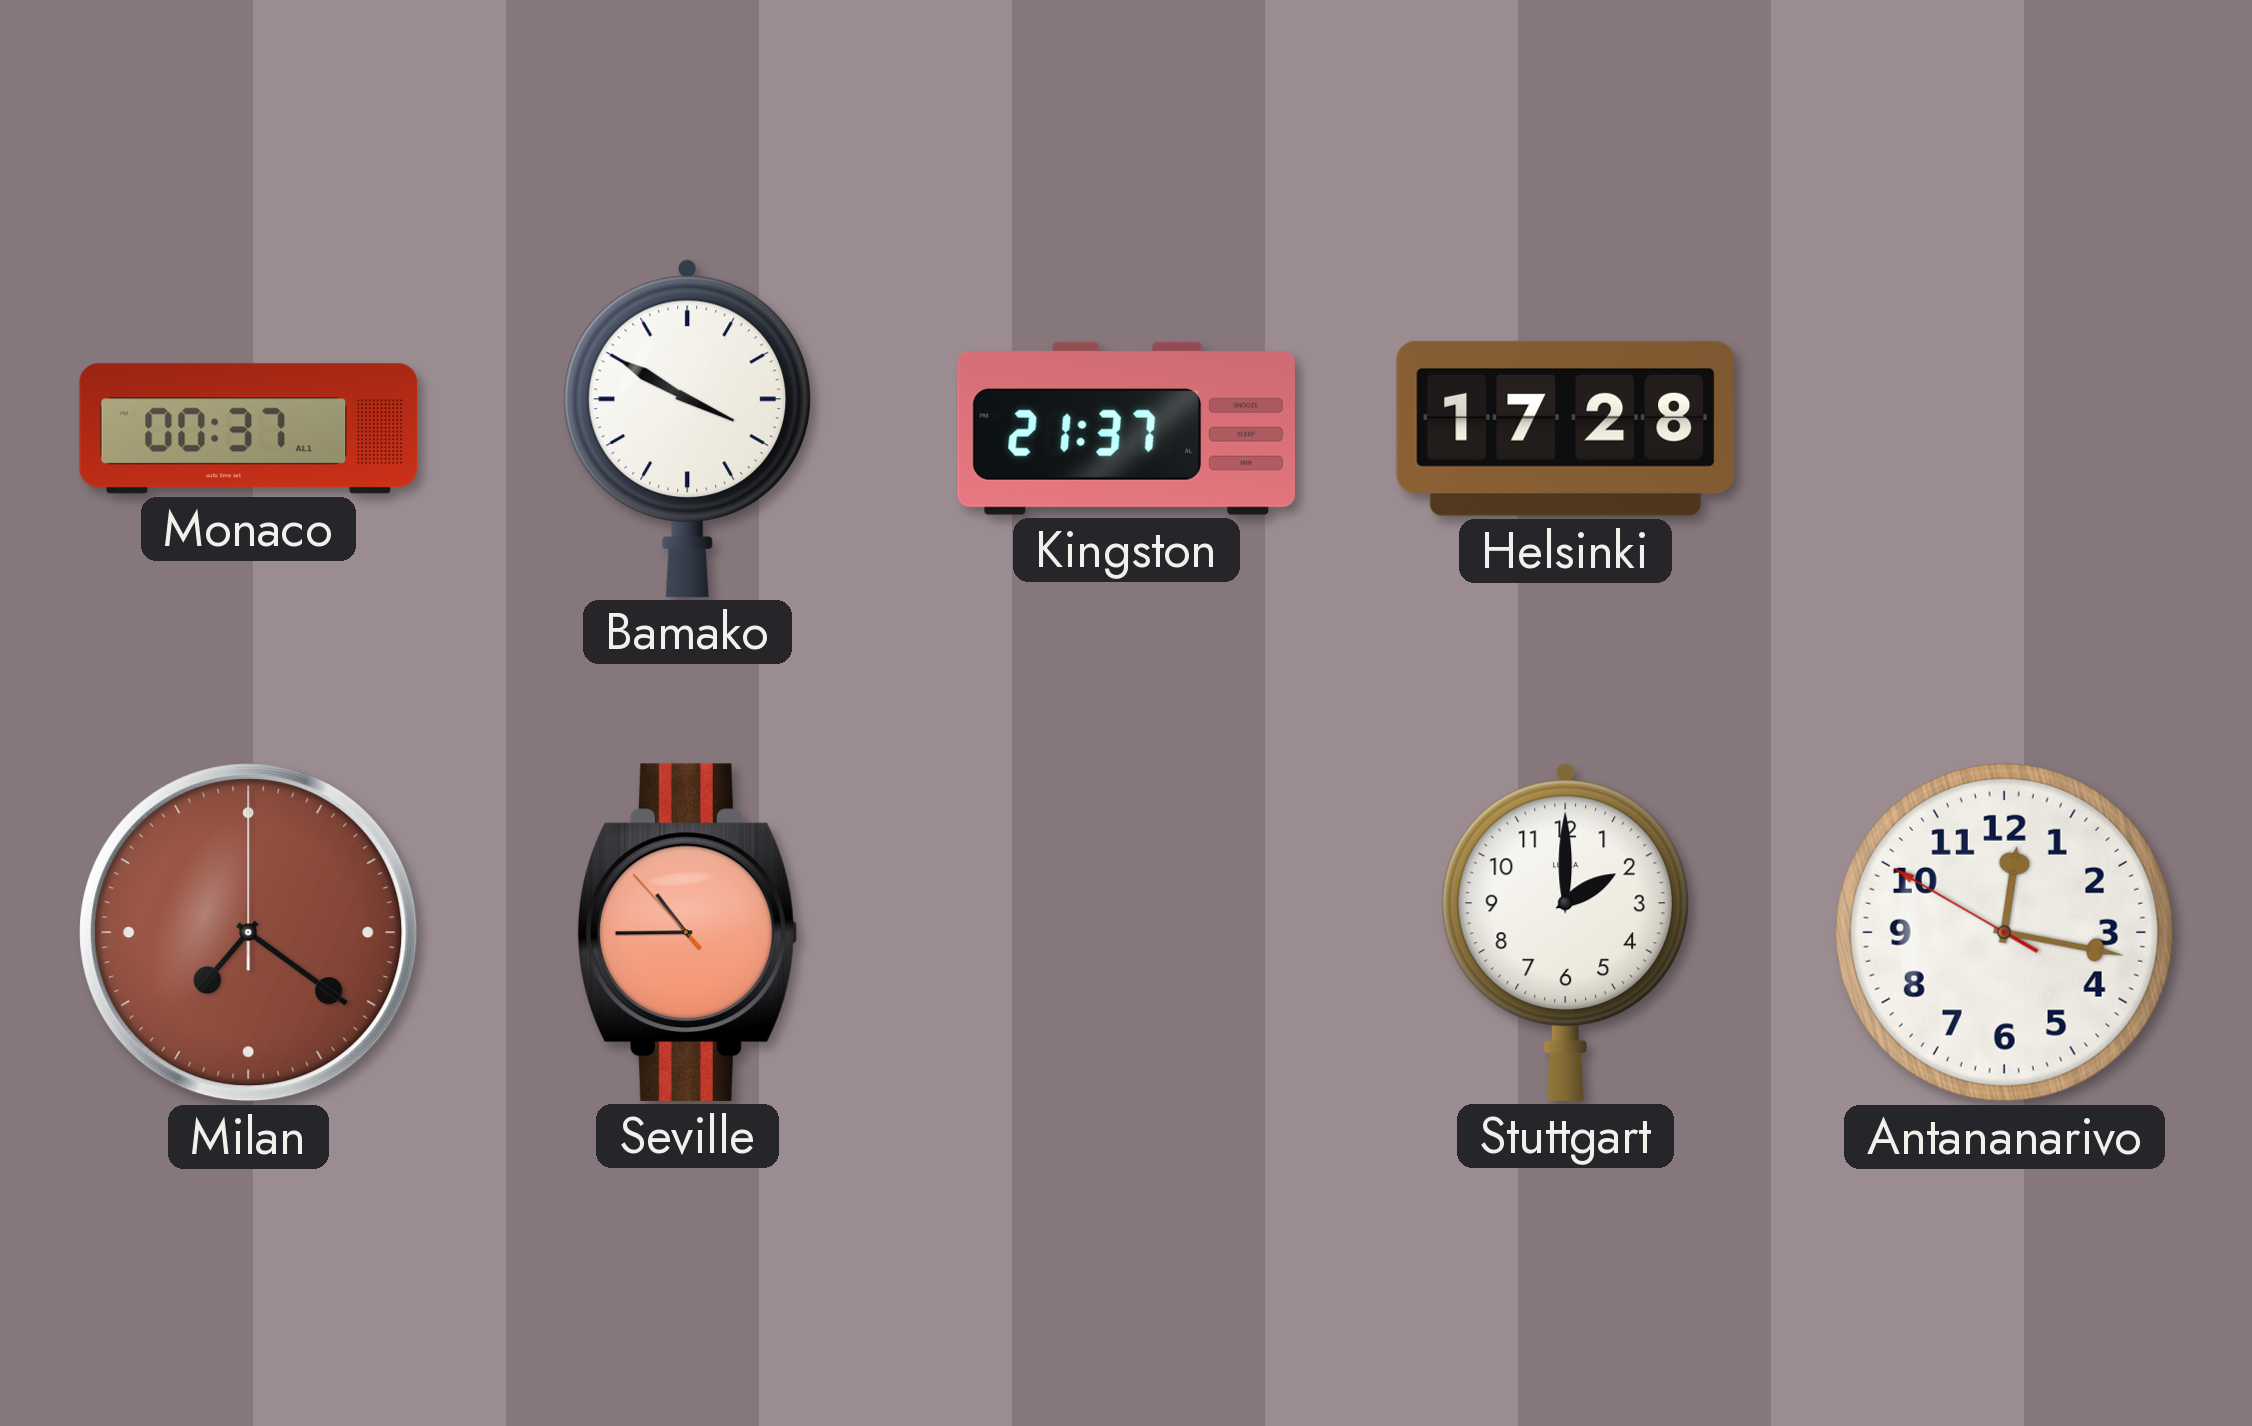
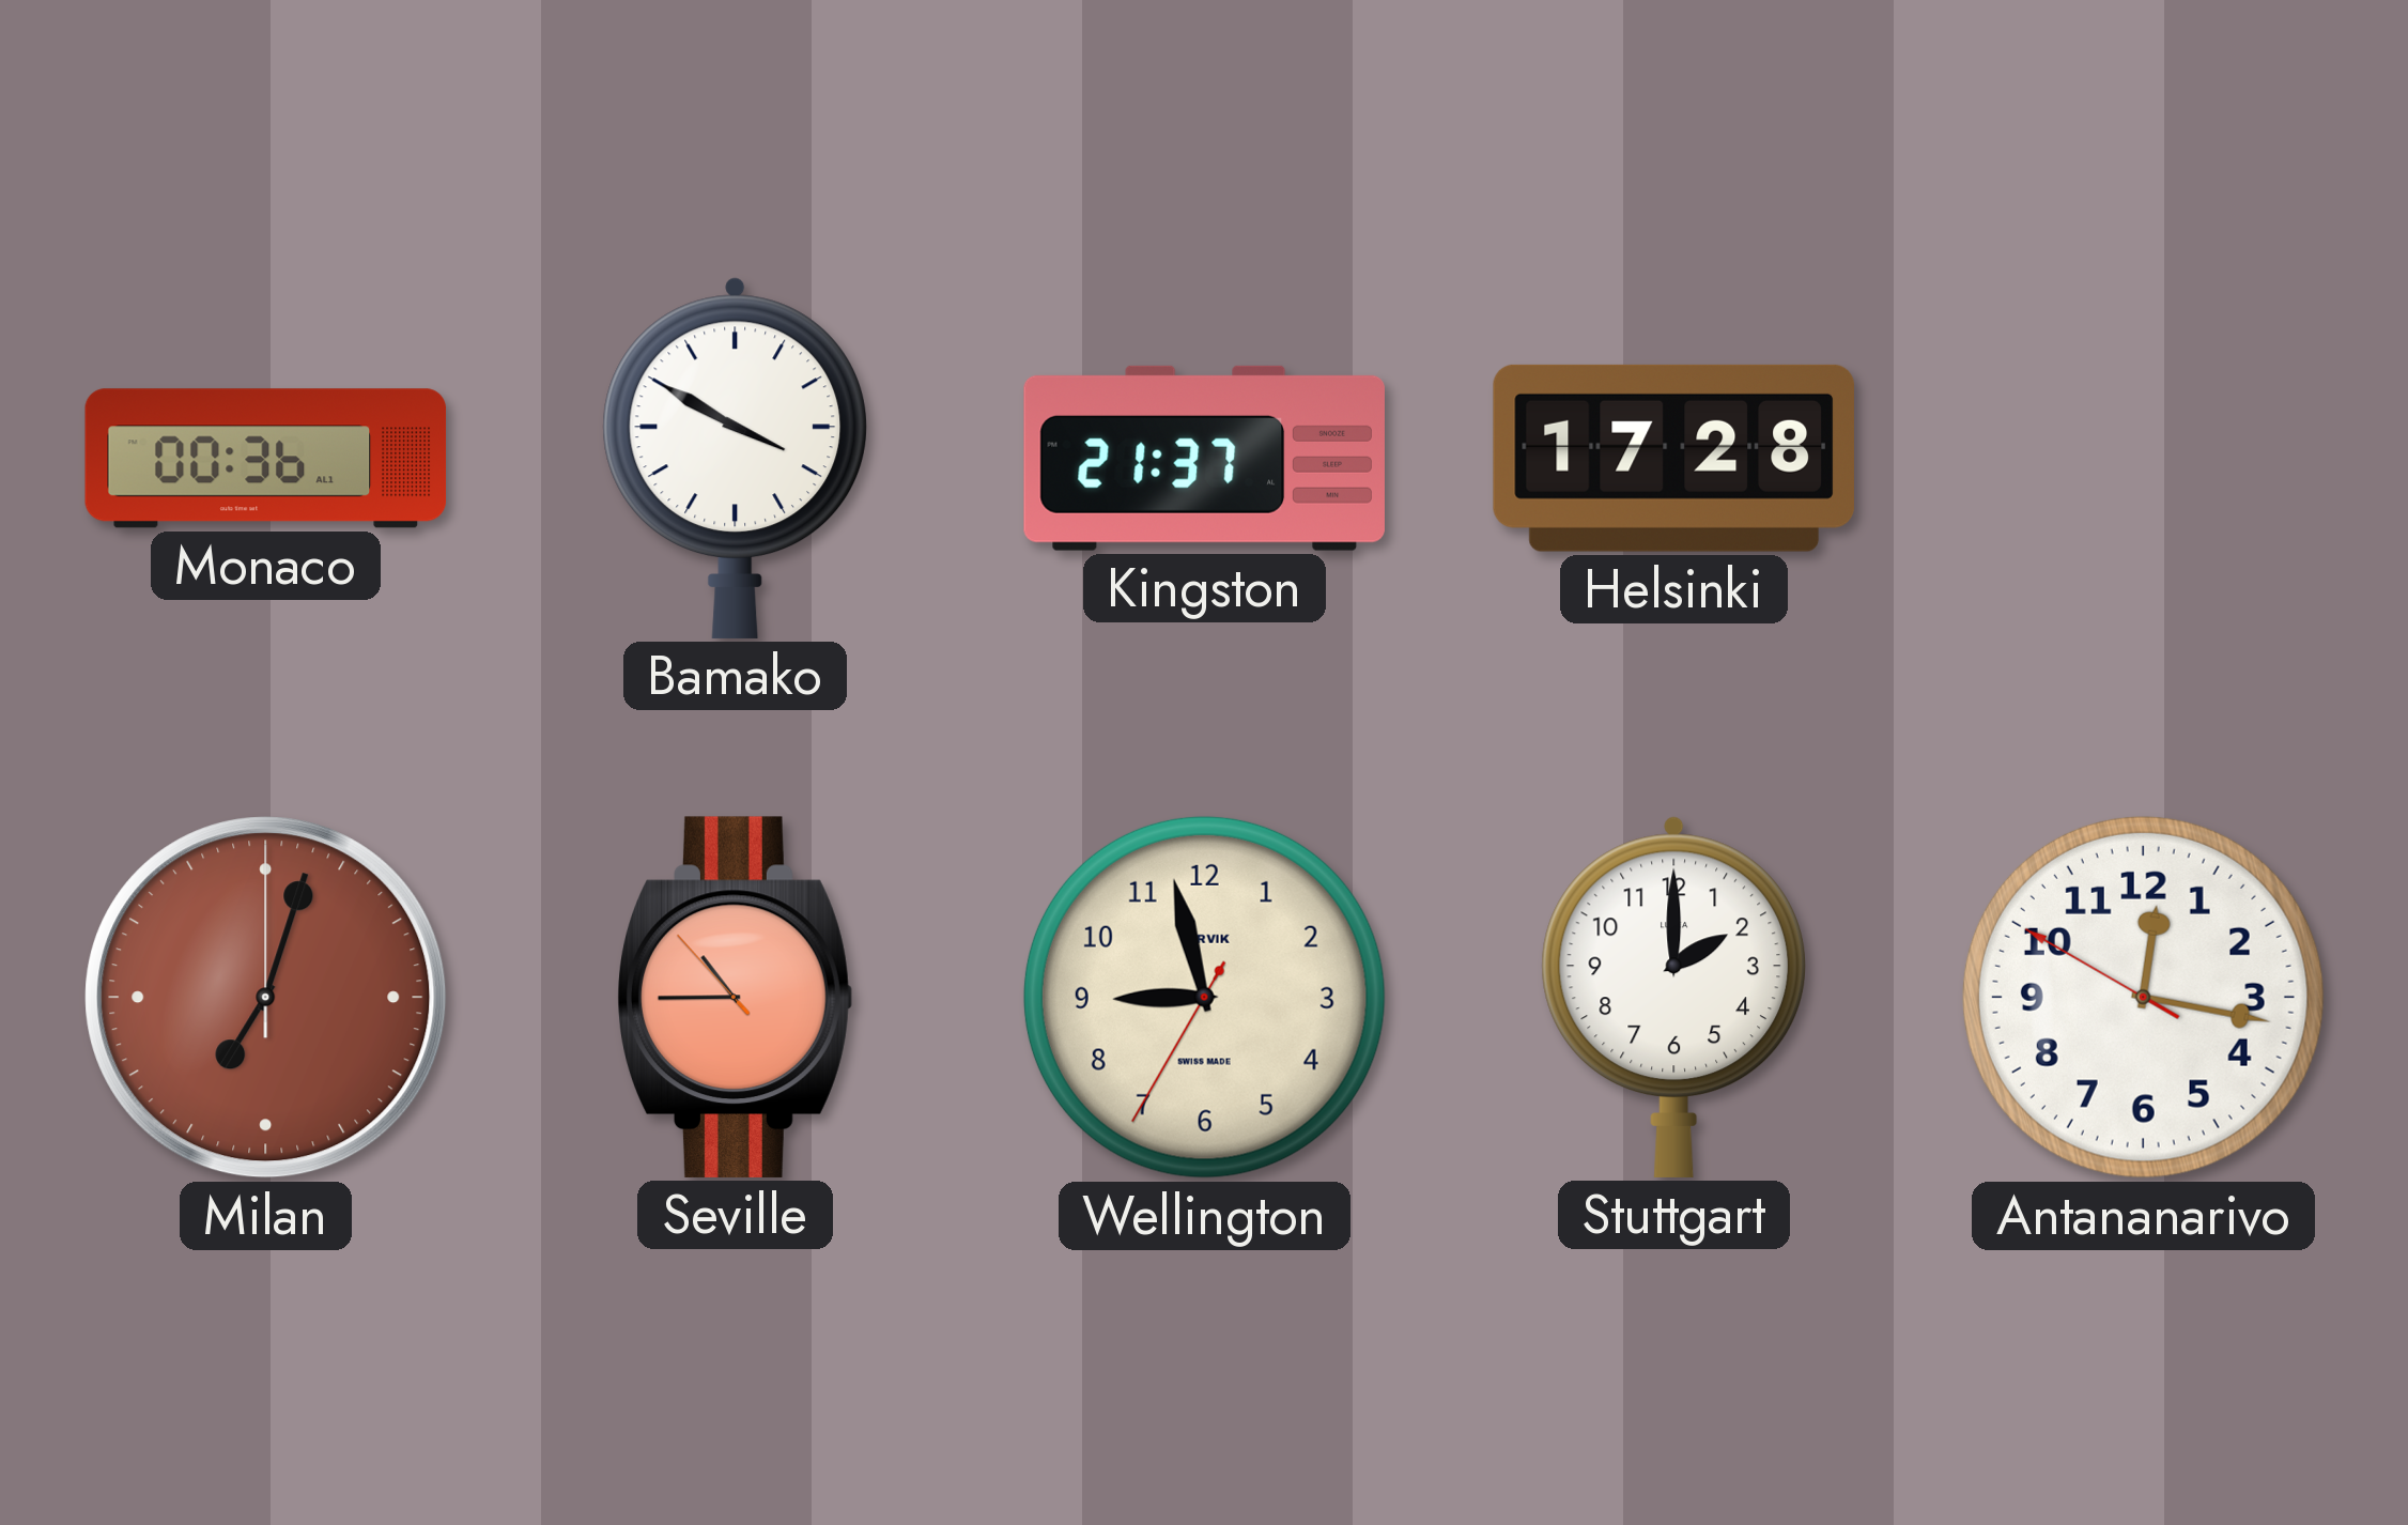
Monaco: 00:37 -> 00:36
Milan: 7:21 -> 7:03
Wellington: none -> 8:57
